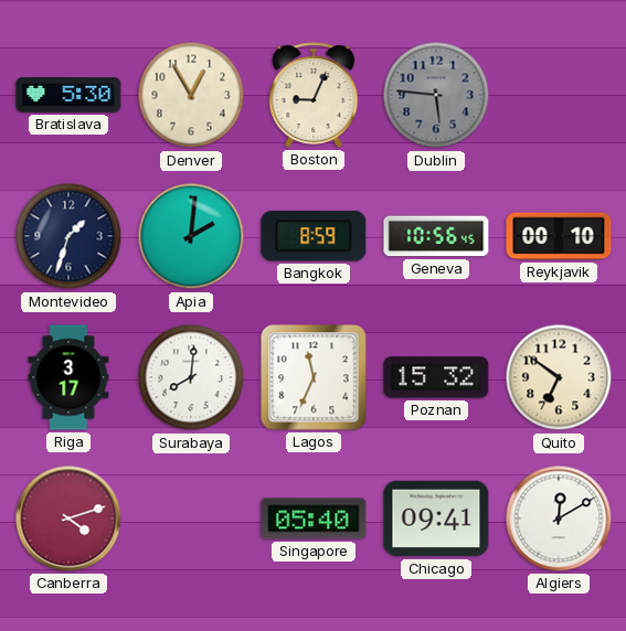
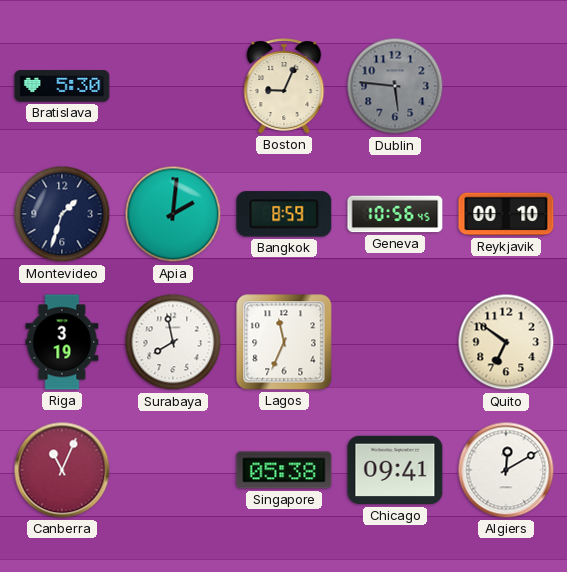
Denver: 12:55 -> none
Riga: 3:17 -> 3:19
Surabaya: 8:01 -> 7:58
Poznan: 15:32 -> none
Canberra: 4:12 -> 11:04
Singapore: 05:40 -> 05:38
